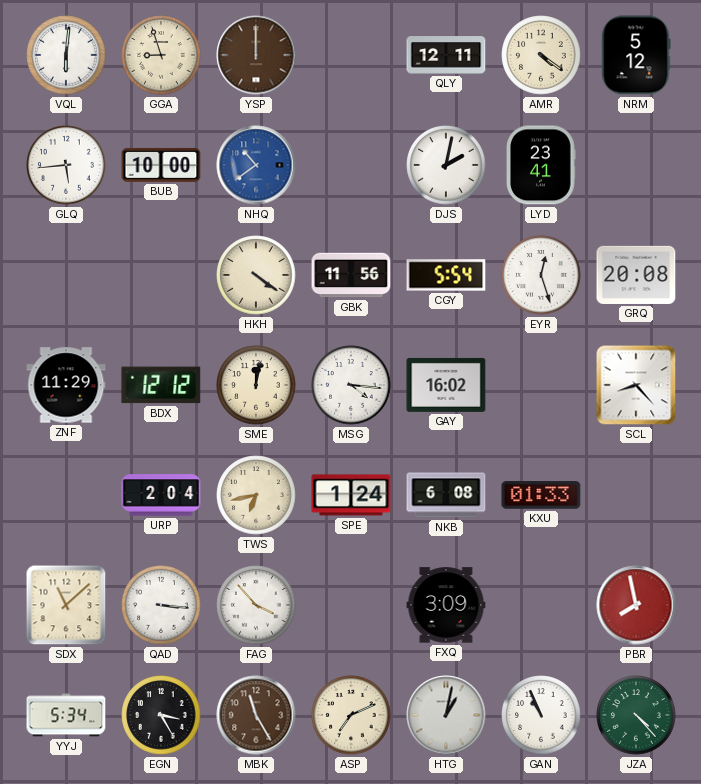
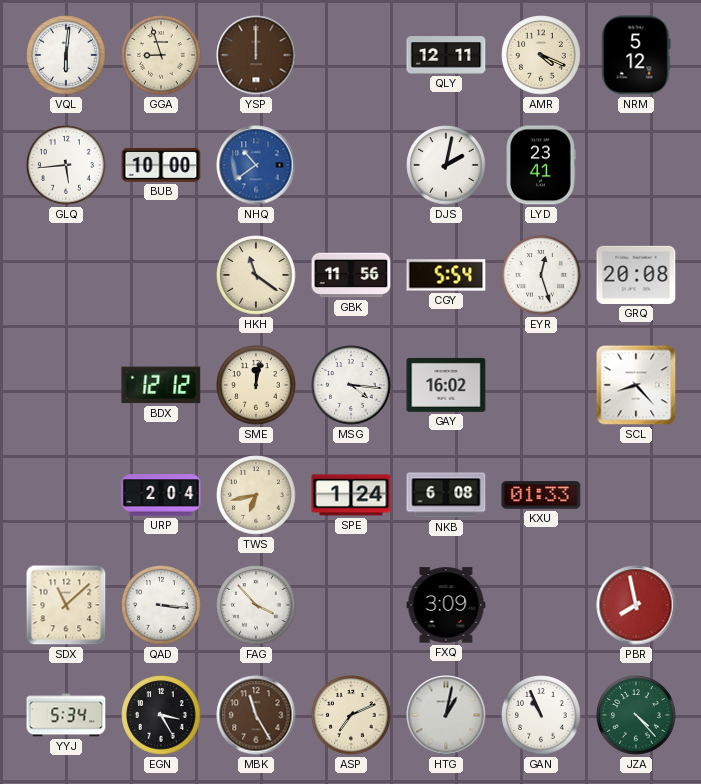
AMR: 4:21 -> 4:19
HKH: 4:21 -> 11:21
ZNF: 11:29 -> none
